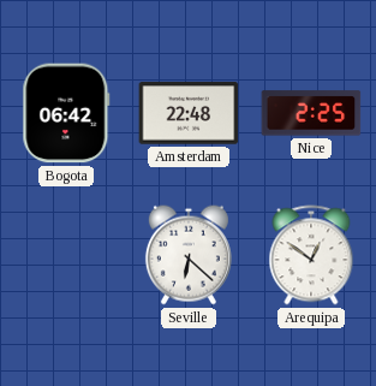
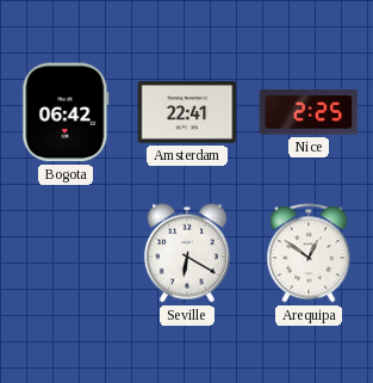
Amsterdam: 22:48 -> 22:41
Seville: 6:22 -> 6:20
